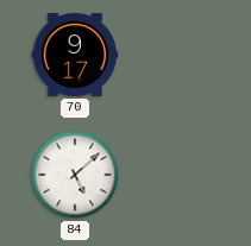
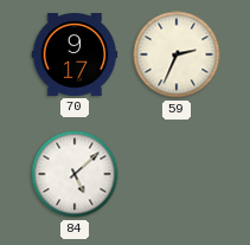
59: none -> 2:34
